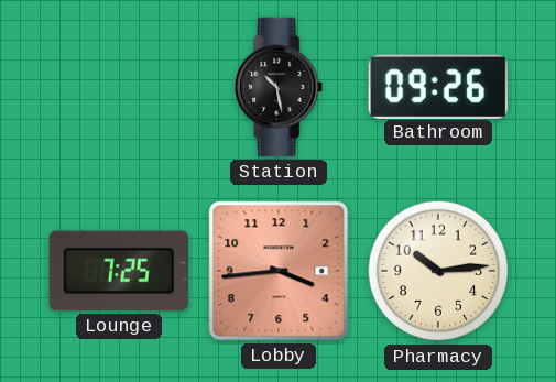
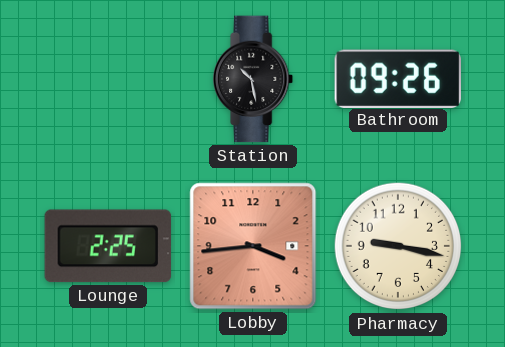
Lounge: 7:25 -> 2:25
Pharmacy: 10:14 -> 9:17
